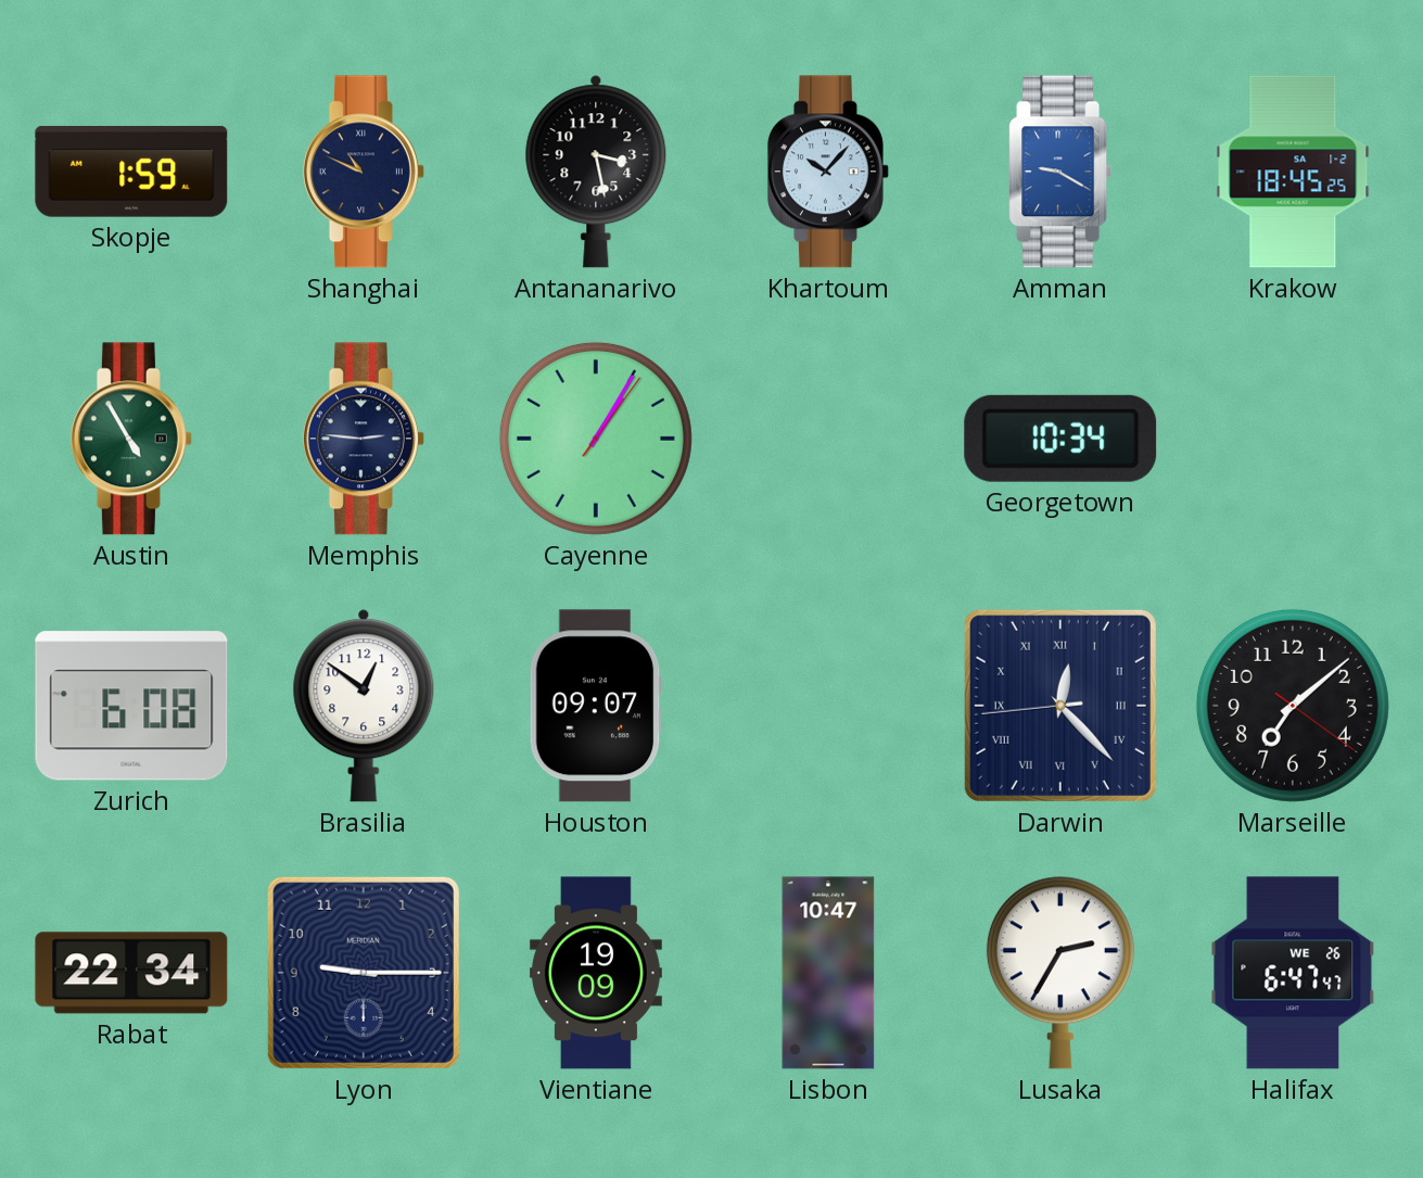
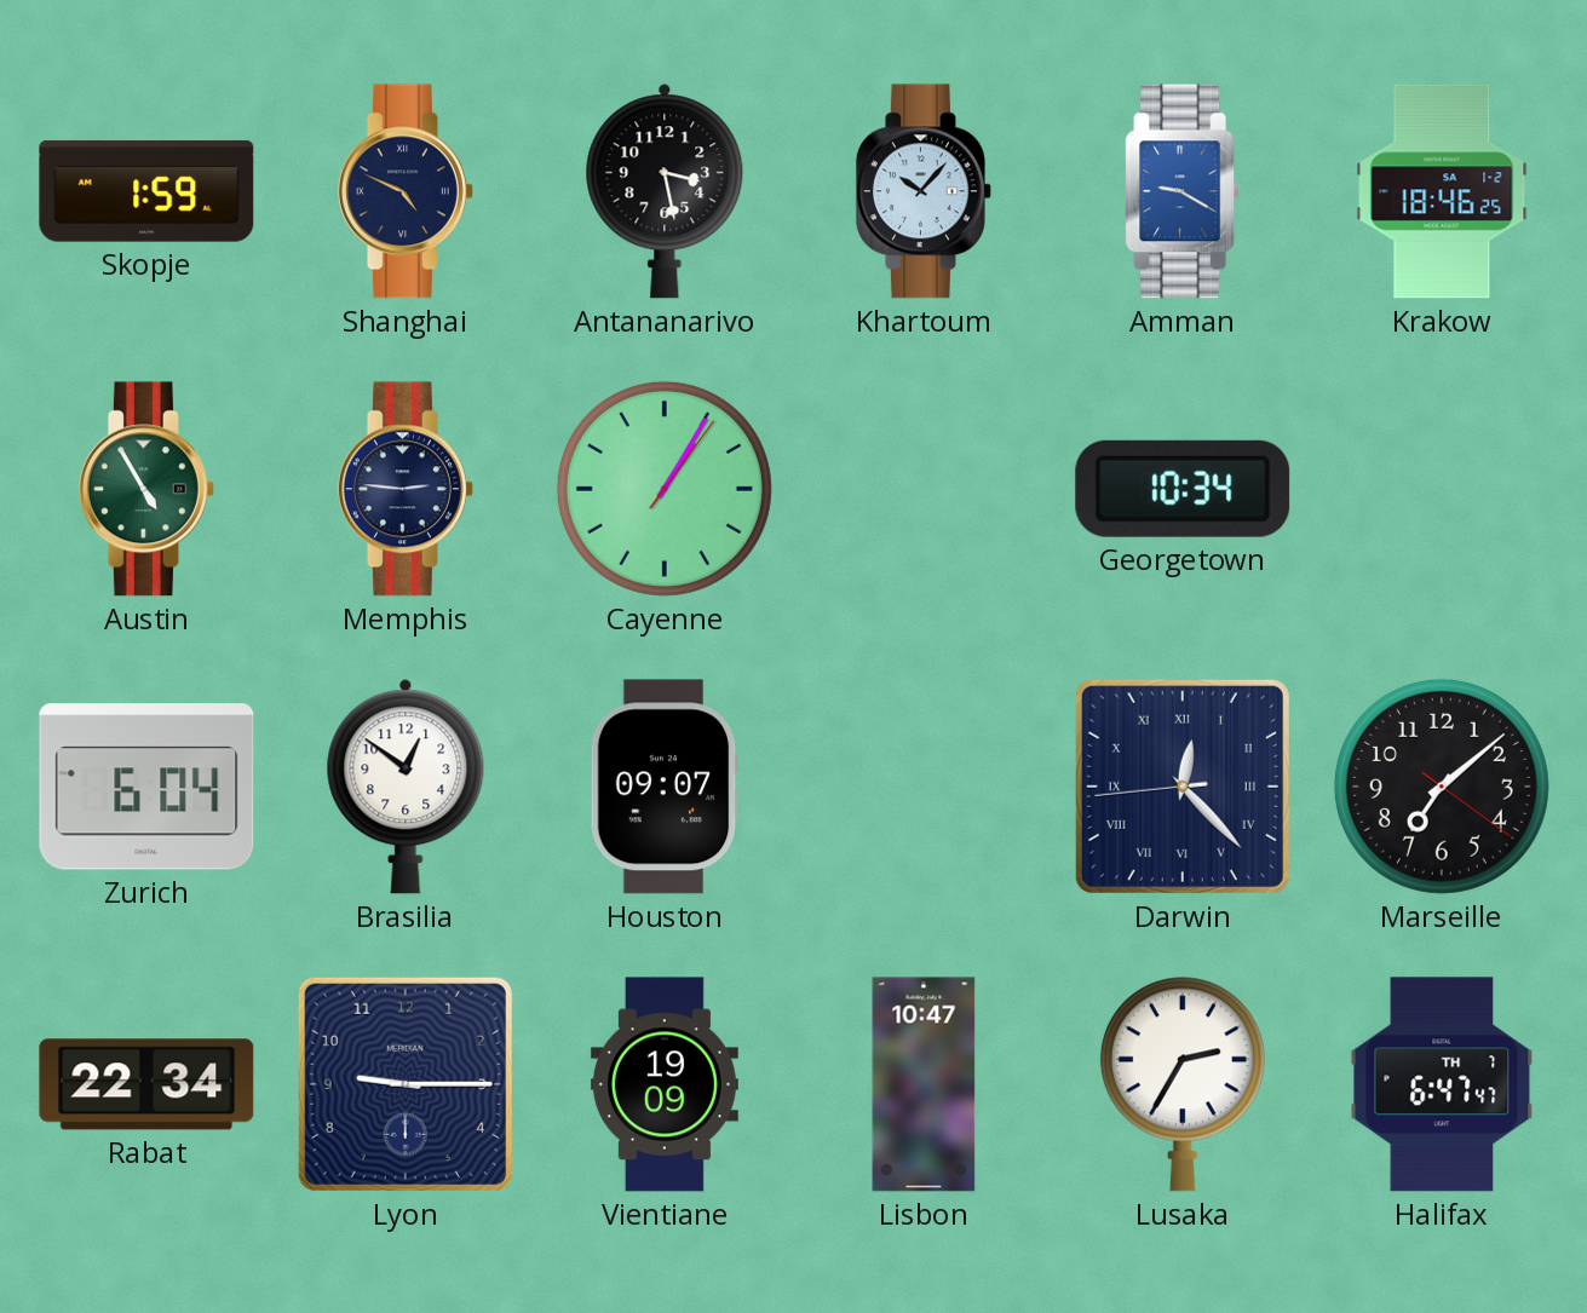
Shanghai: 10:49 -> 4:49
Krakow: 18:45 -> 18:46
Zurich: 6:08 -> 6:04
Halifax date: WE 26 -> TH 7
